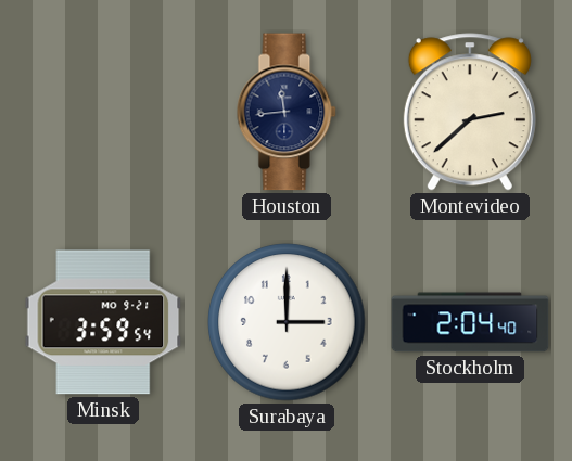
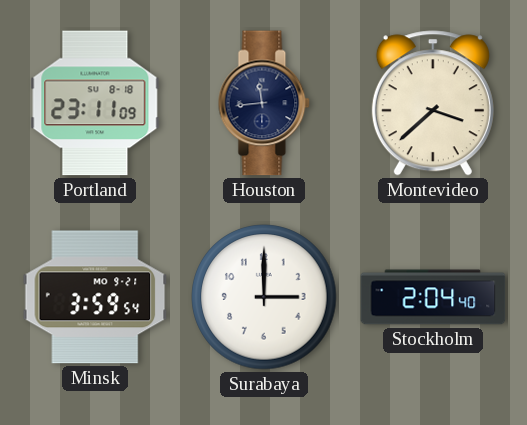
Portland: none -> 23:11
Montevideo: 2:38 -> 3:38
